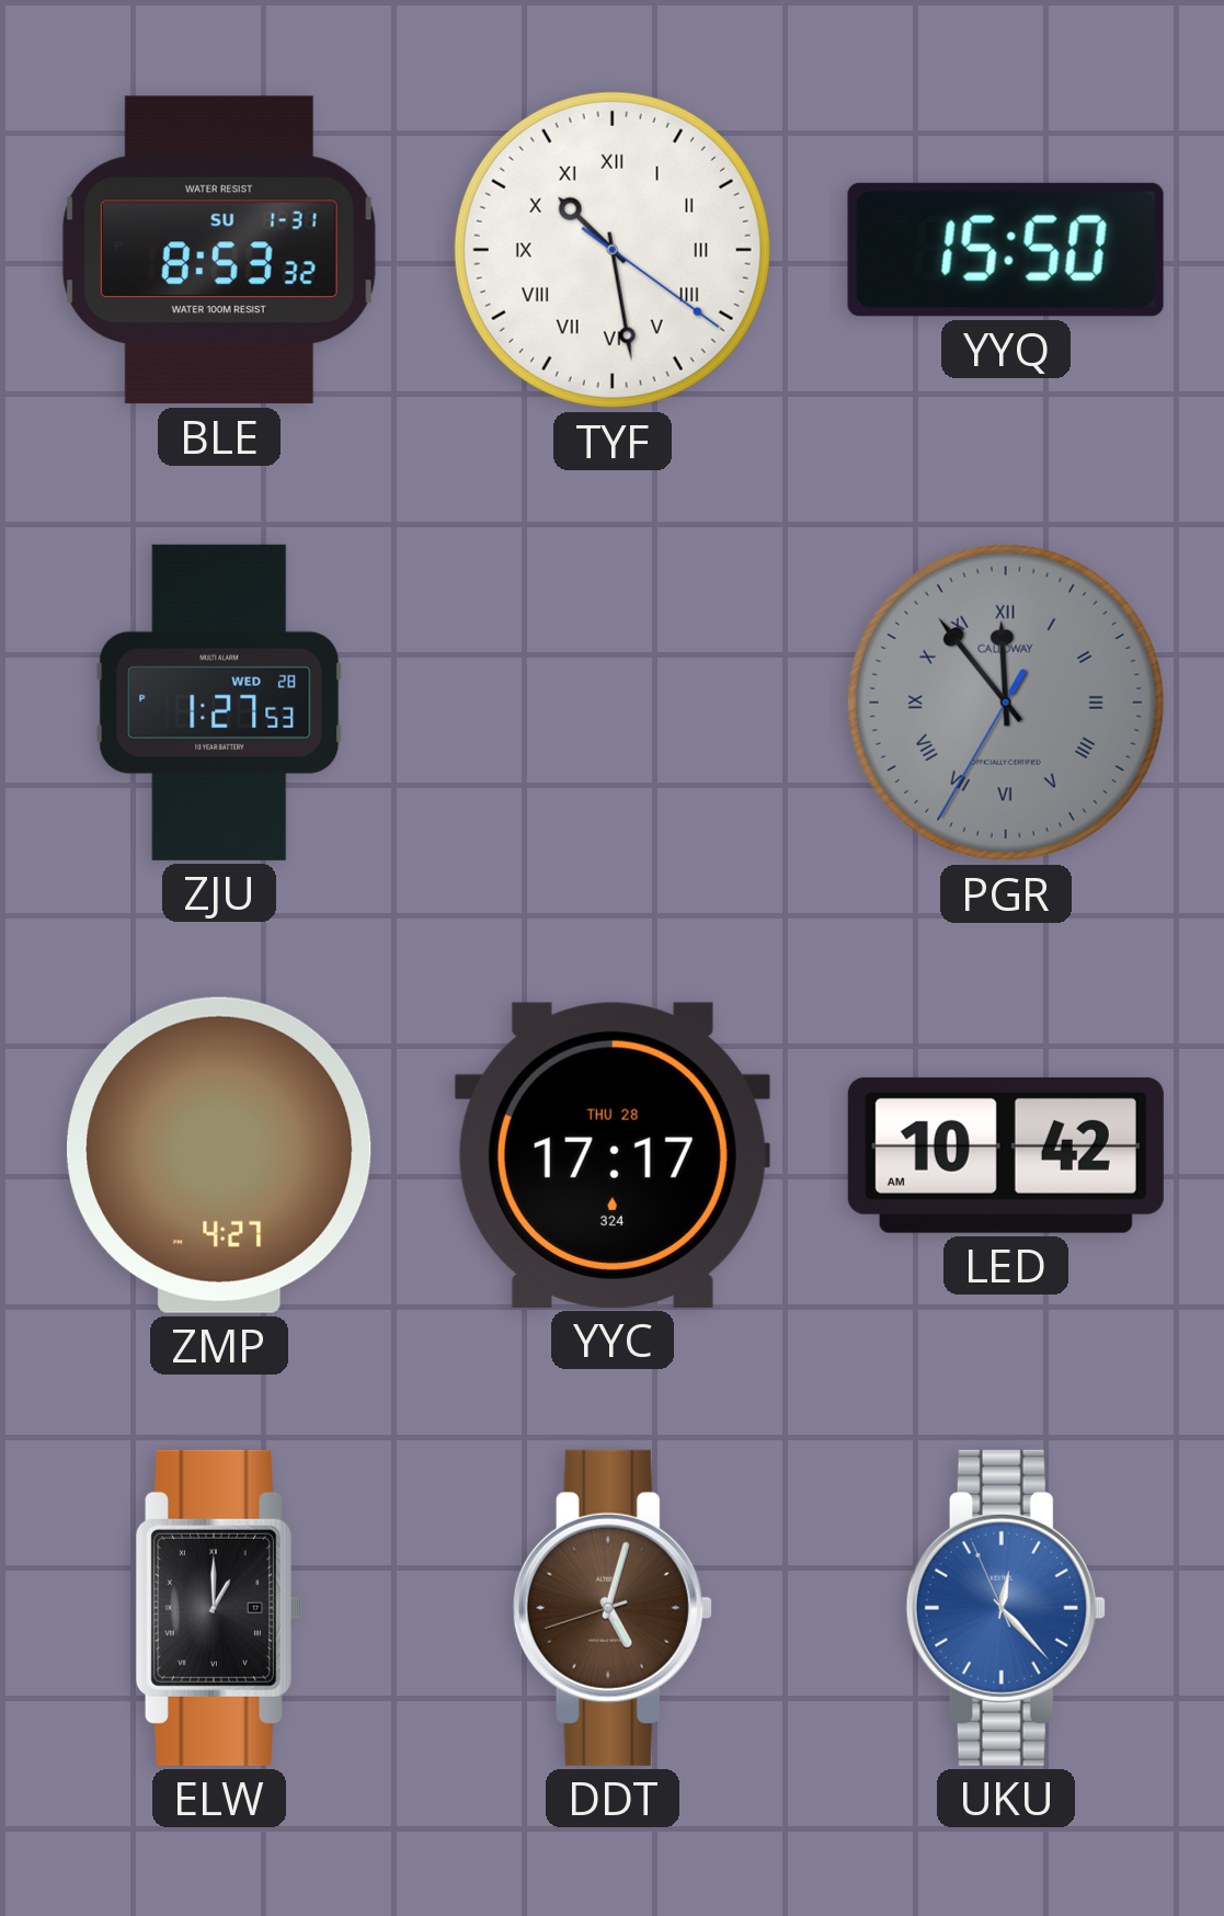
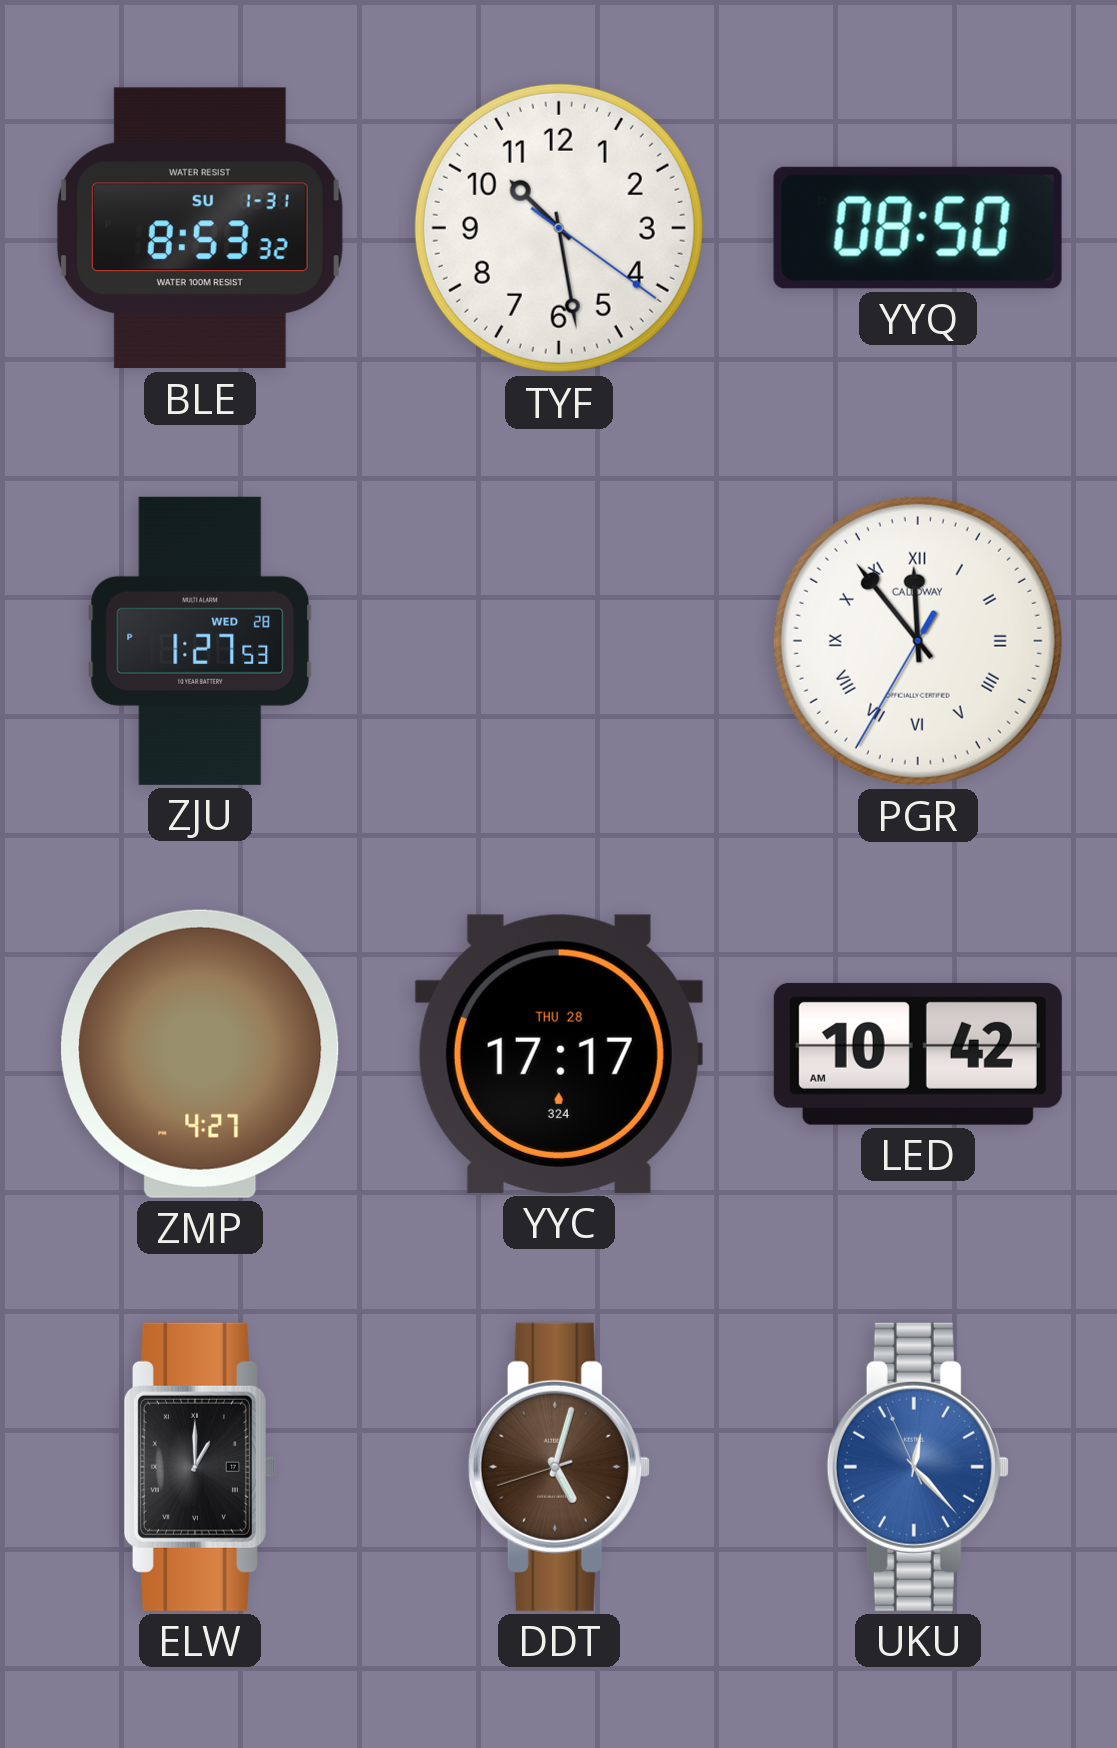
TYF numerals: Roman -> Arabic
YYQ: 15:50 -> 08:50
PGR dial: grey -> white
